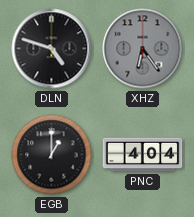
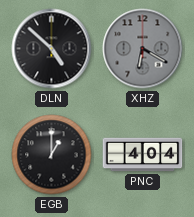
DLN: 4:48 -> 4:52
XHZ: 6:24 -> 6:20
